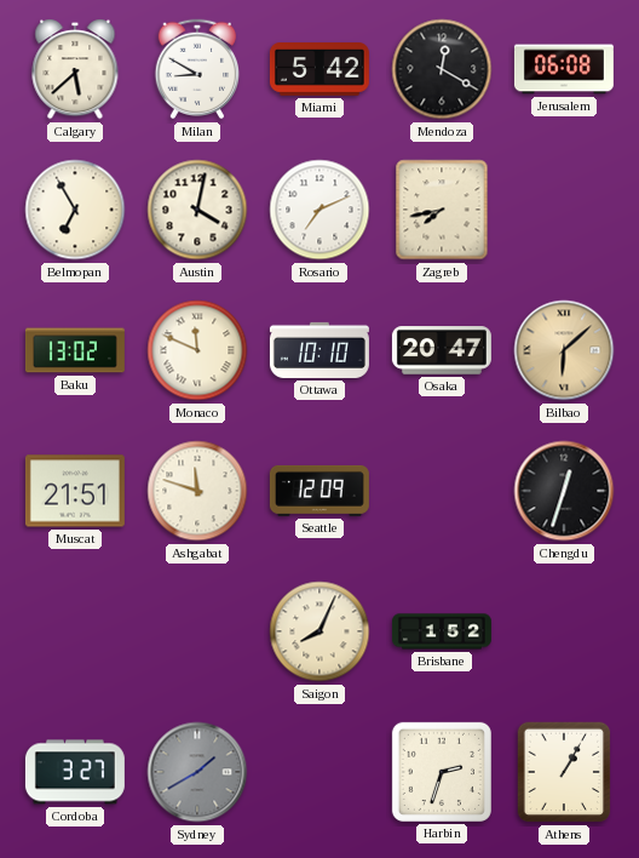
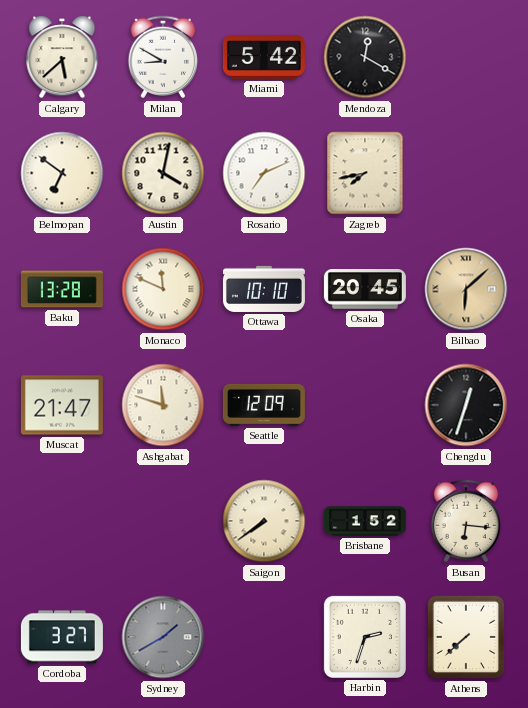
Jerusalem: 06:08 -> none
Belmopan: 6:55 -> 6:51
Baku: 13:02 -> 13:28
Osaka: 20:47 -> 20:45
Muscat: 21:51 -> 21:47
Saigon: 8:04 -> 7:39
Busan: none -> 6:16
Athens: 1:05 -> 7:38
